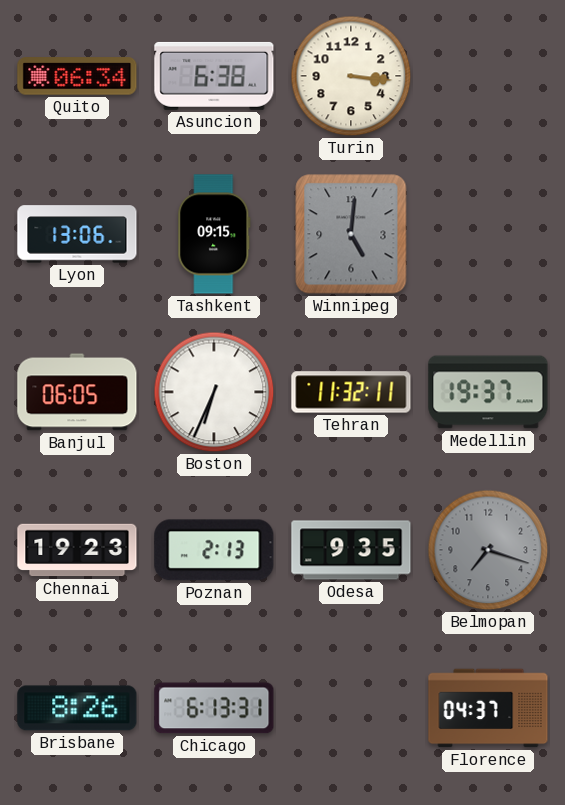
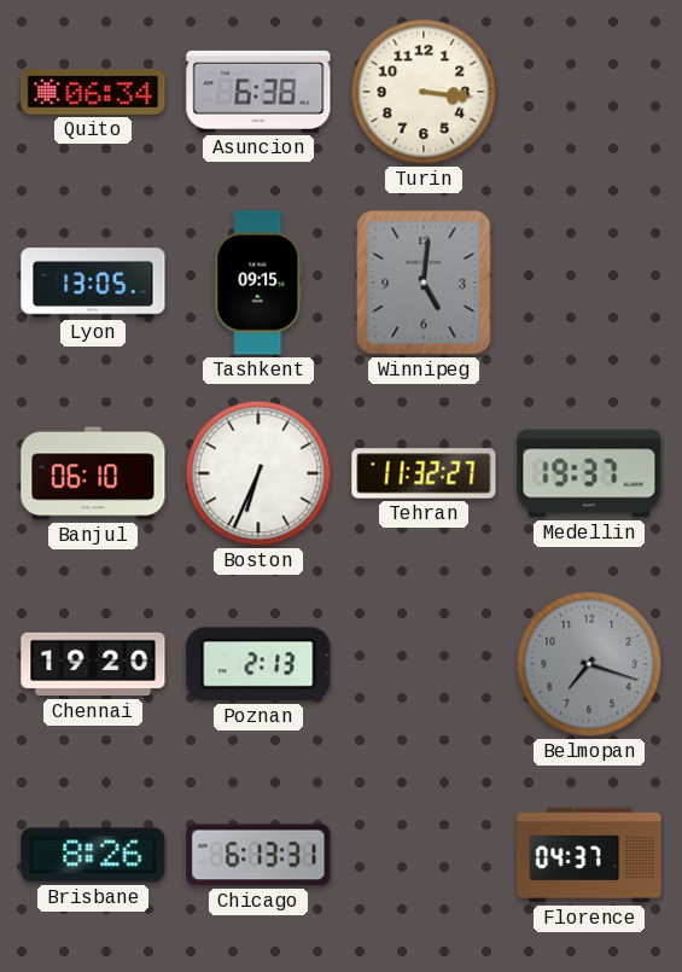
Lyon: 13:06 -> 13:05
Banjul: 06:05 -> 06:10
Tehran: 11:32:11 -> 11:32:27
Chennai: 19:23 -> 19:20
Odesa: 9:35 -> none
